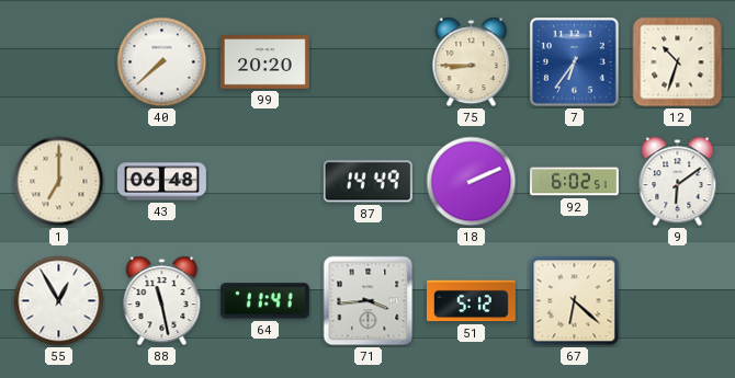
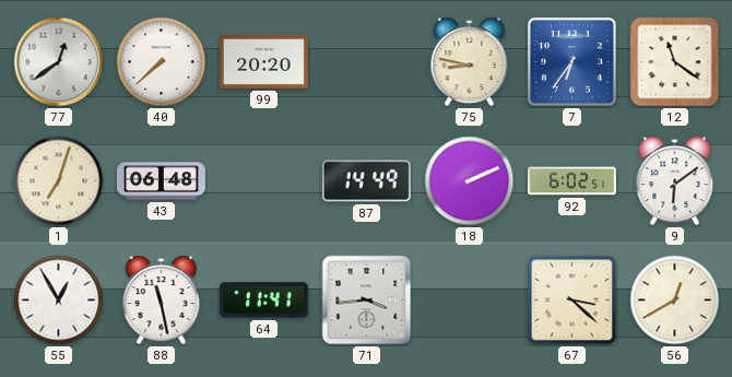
77: none -> 12:39
75: 8:45 -> 8:47
12: 10:33 -> 11:21
1: 7:00 -> 7:03
51: 5:12 -> none
67: 6:22 -> 3:22
56: none -> 12:40
